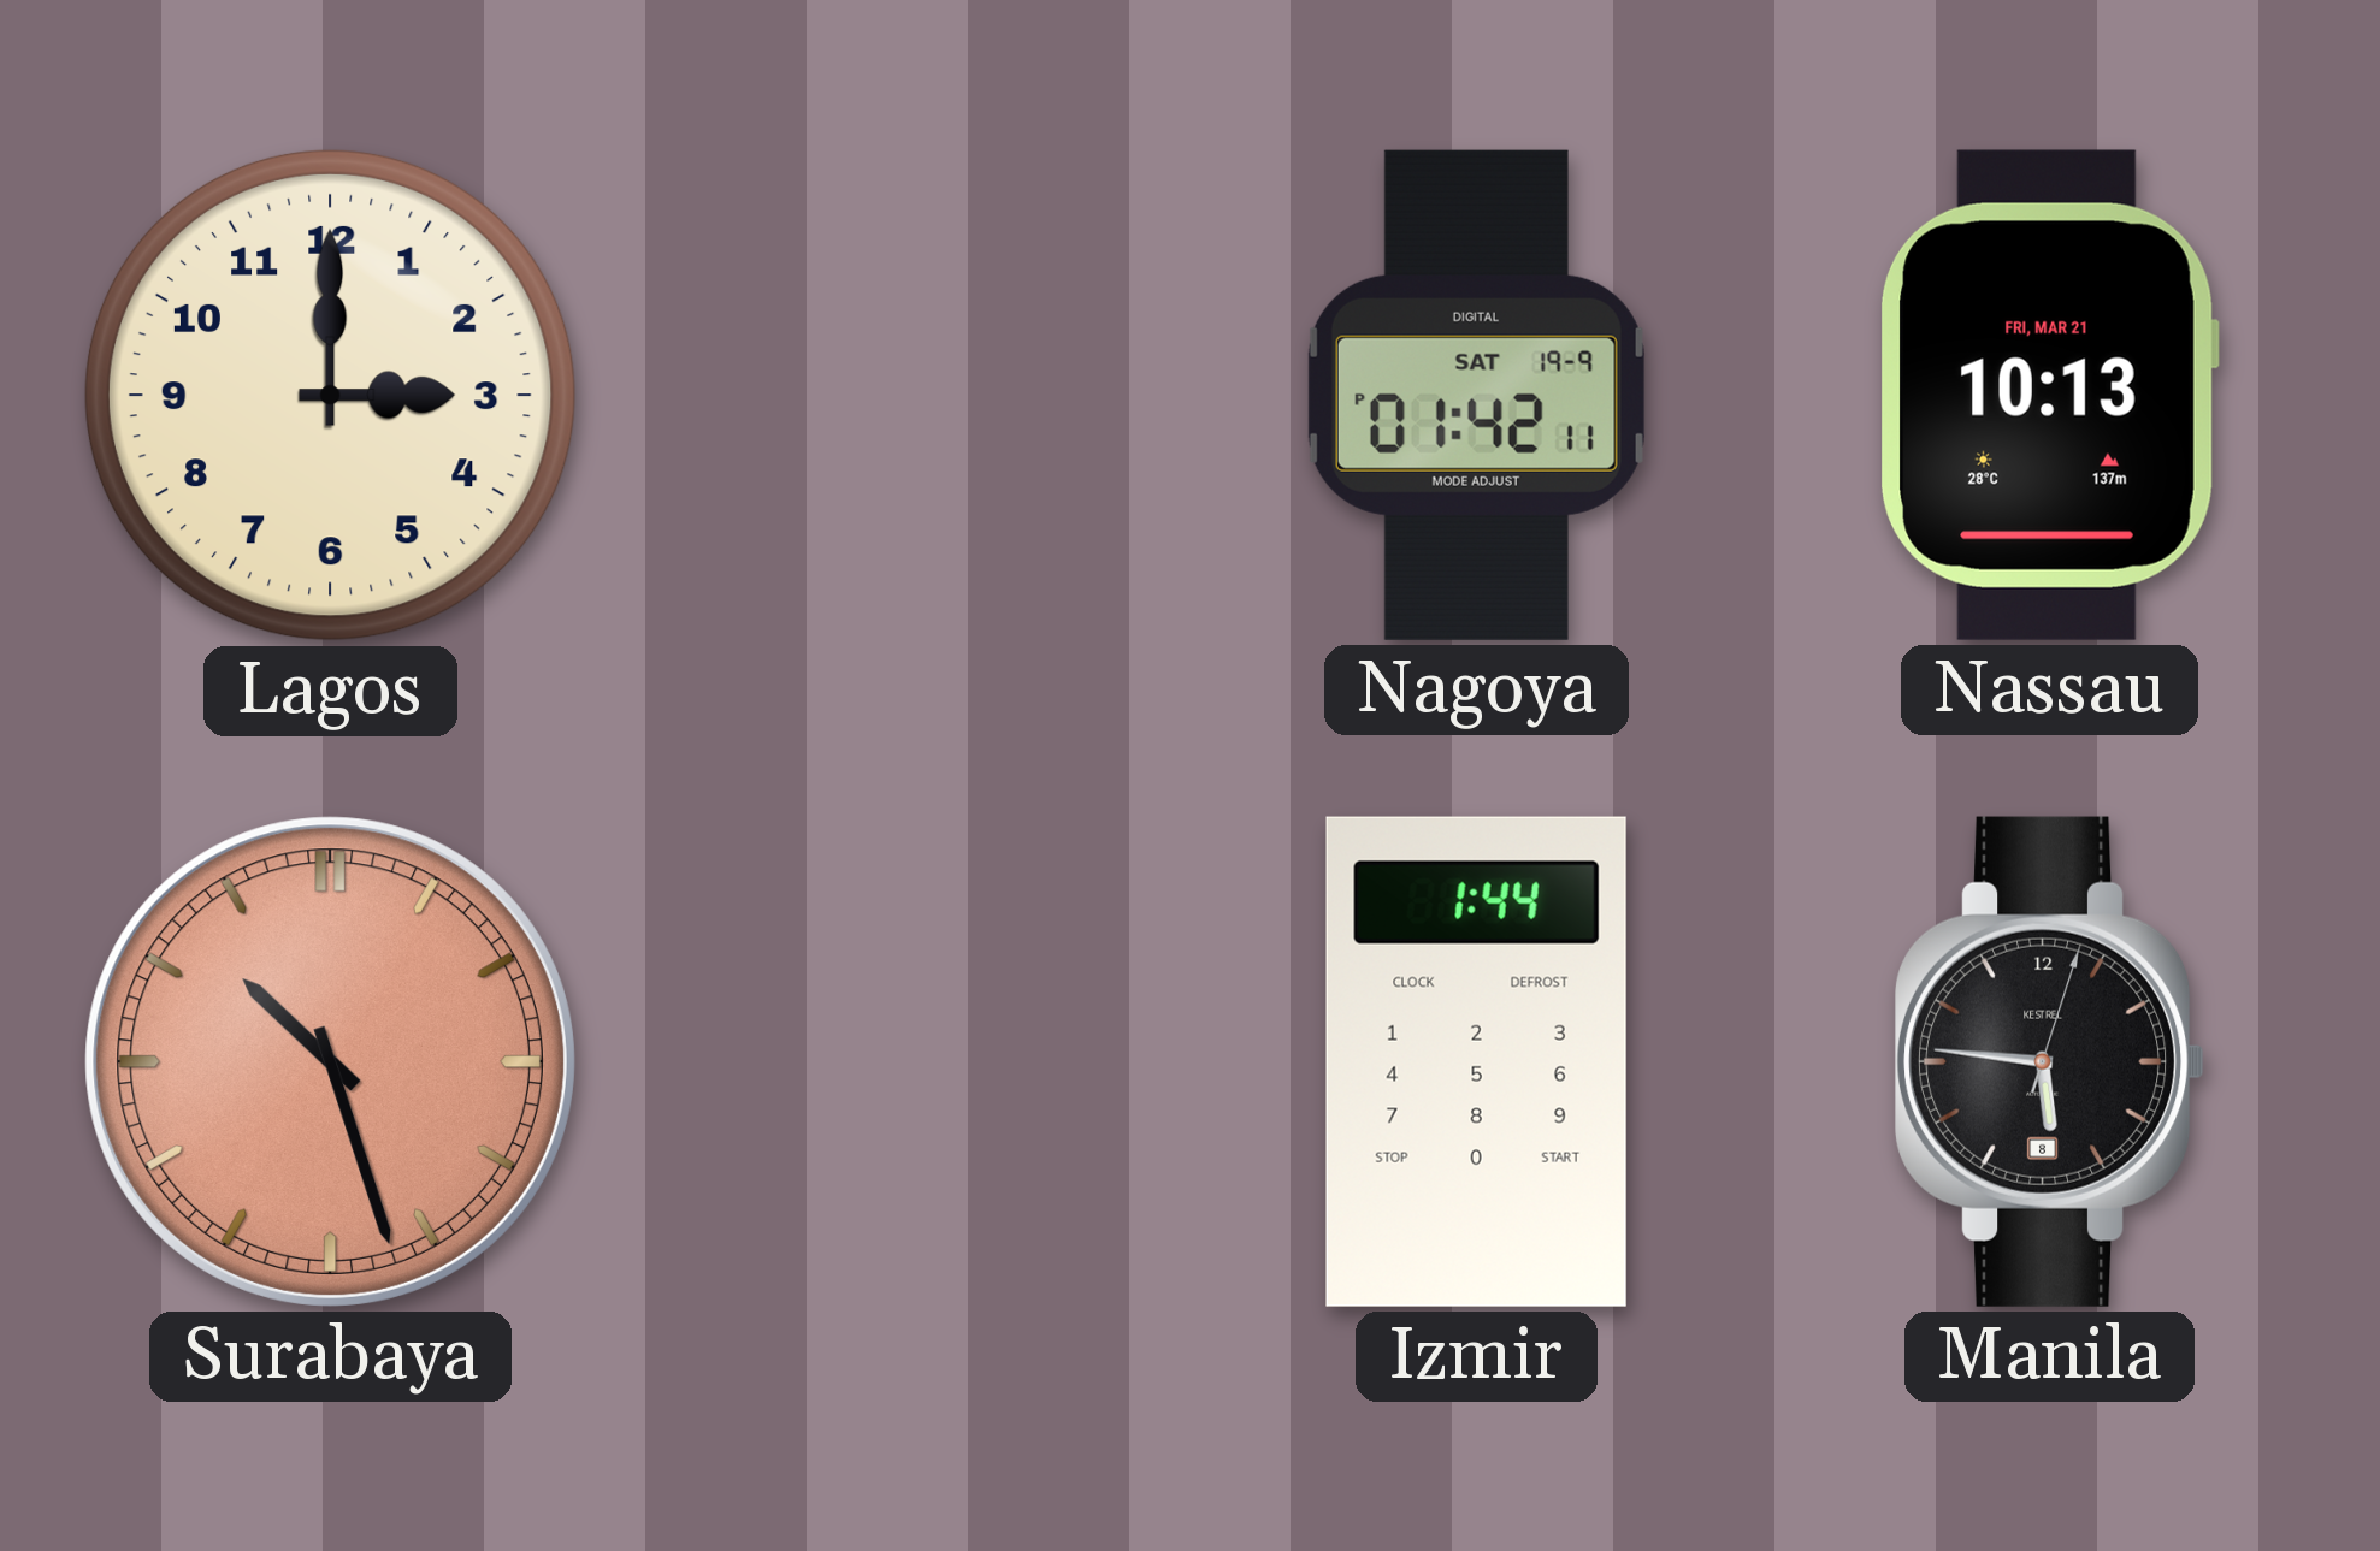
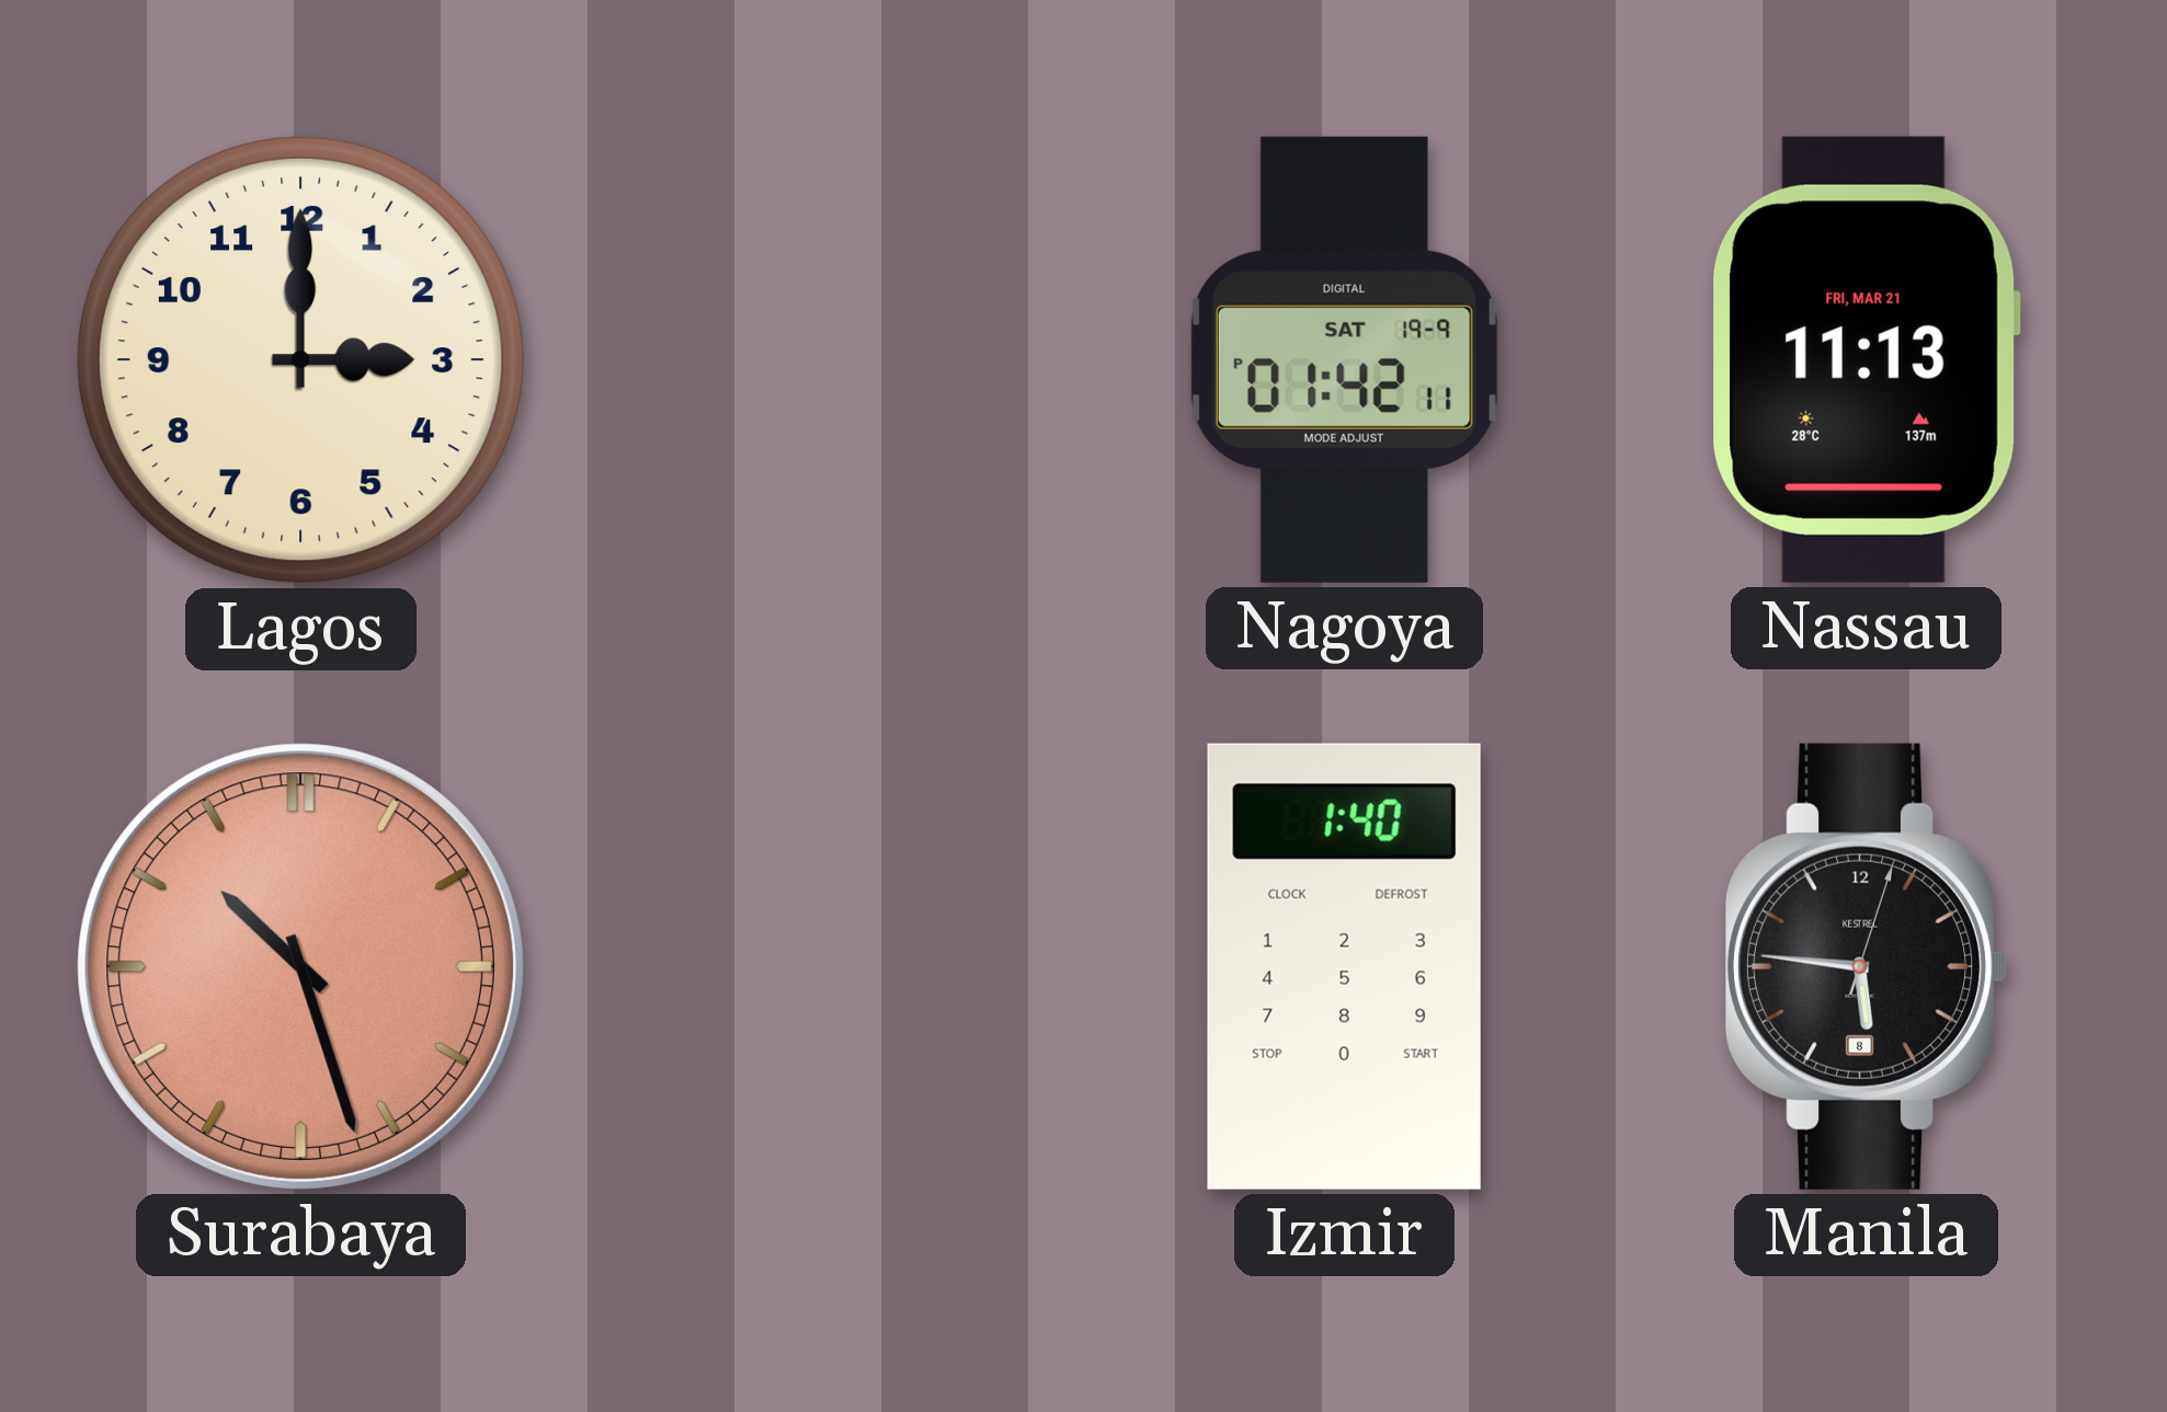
Nassau: 10:13 -> 11:13
Izmir: 1:44 -> 1:40
